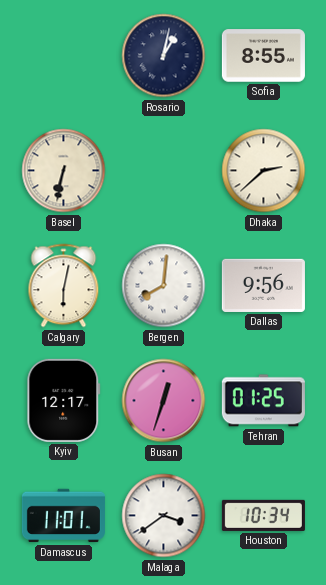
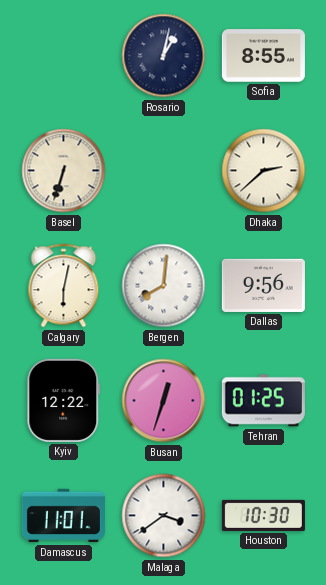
Basel: 6:32 -> 6:33
Kyiv: 12:17 -> 12:22
Houston: 10:34 -> 10:30
